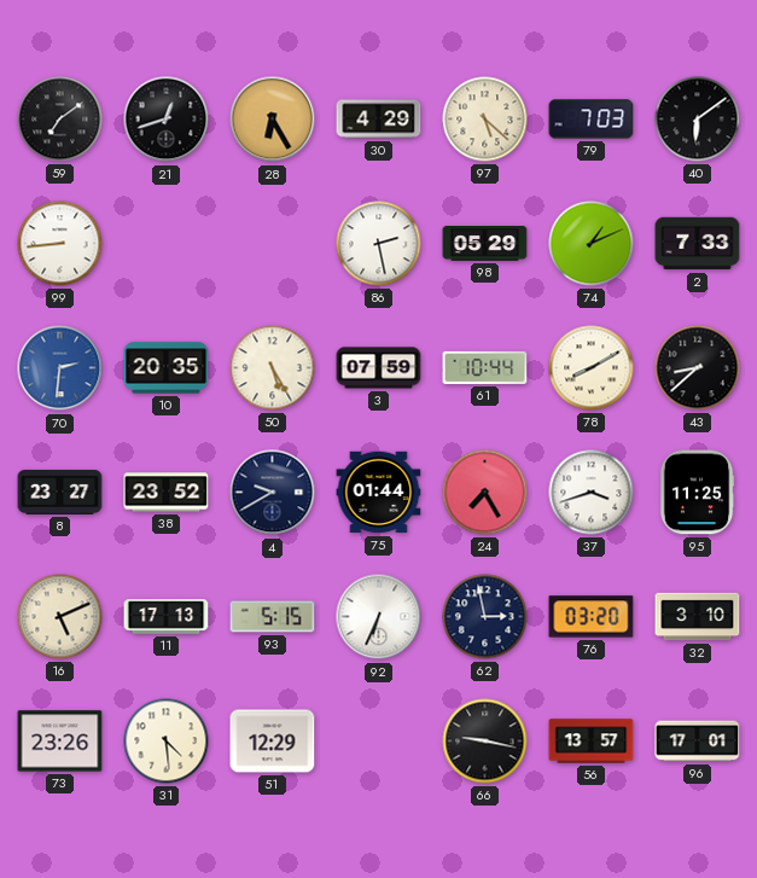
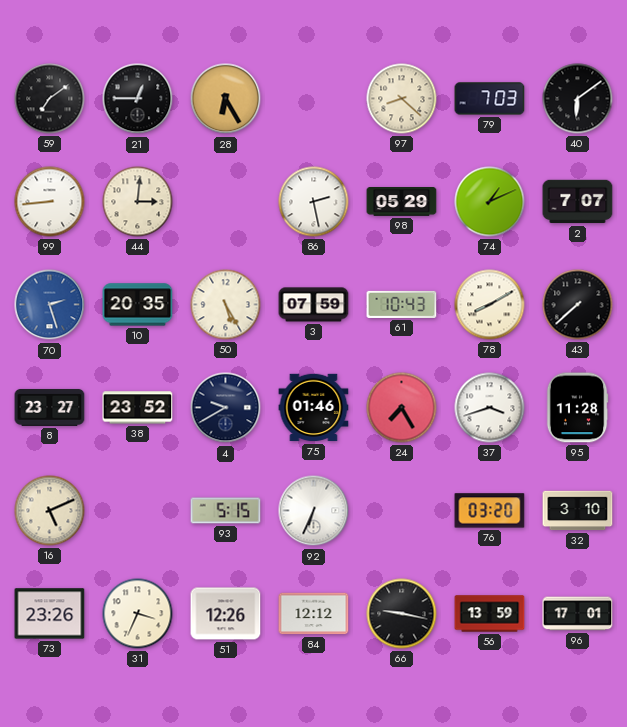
21: 12:42 -> 12:45
30: 4:29 -> none
97: 5:22 -> 8:22
44: none -> 3:01
2: 7:33 -> 7:07
70: 2:31 -> 2:27
61: 10:44 -> 10:43
43: 8:38 -> 7:38
75: 01:44 -> 01:46
95: 11:25 -> 11:28
11: 17:13 -> none
62: 2:58 -> none
31: 4:29 -> 3:34
51: 12:29 -> 12:26
84: none -> 12:12
56: 13:57 -> 13:59
